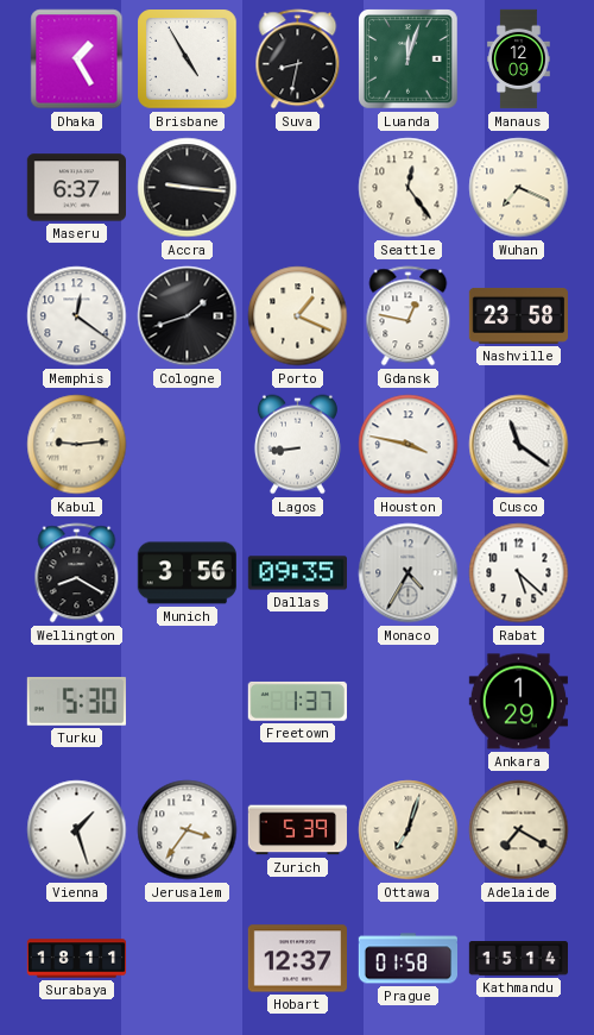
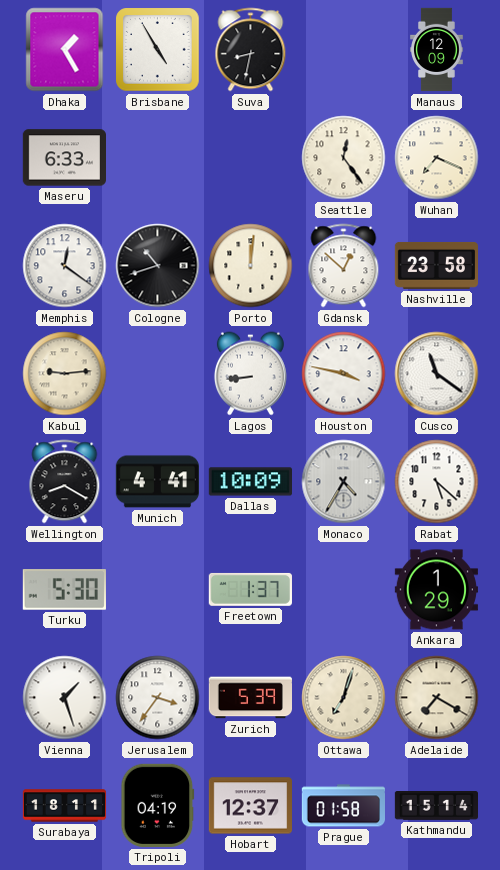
Luanda: 12:03 -> none
Maseru: 6:37 -> 6:33
Accra: 9:16 -> none
Cologne: 1:42 -> 10:42
Porto: 1:19 -> 12:01
Gdansk: 12:47 -> 12:52
Munich: 3:56 -> 4:41
Dallas: 09:35 -> 10:09
Tripoli: none -> 04:19
